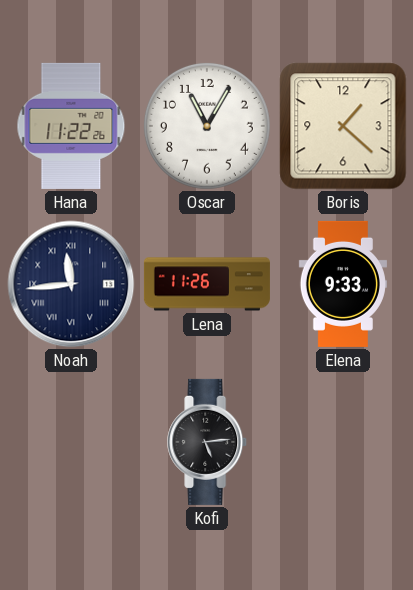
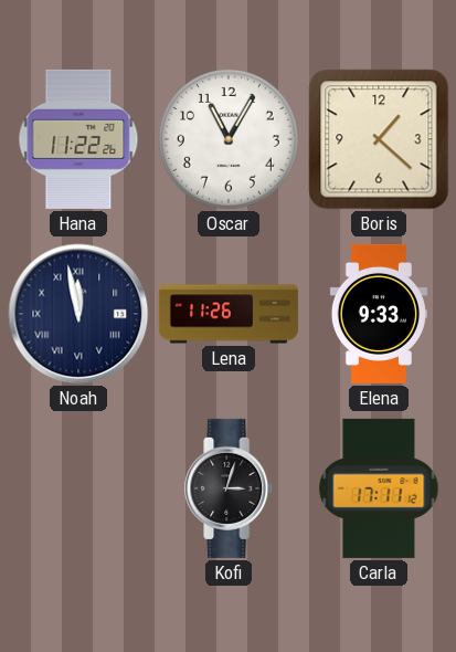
Noah: 11:44 -> 11:58
Kofi: 5:14 -> 3:03
Carla: none -> 17:11
